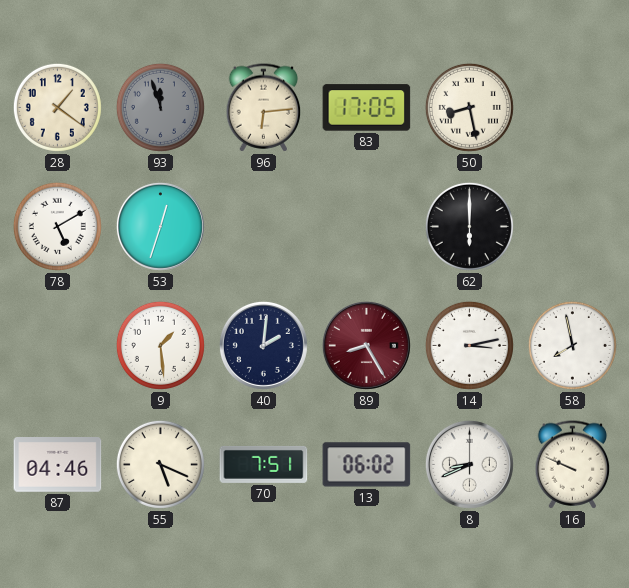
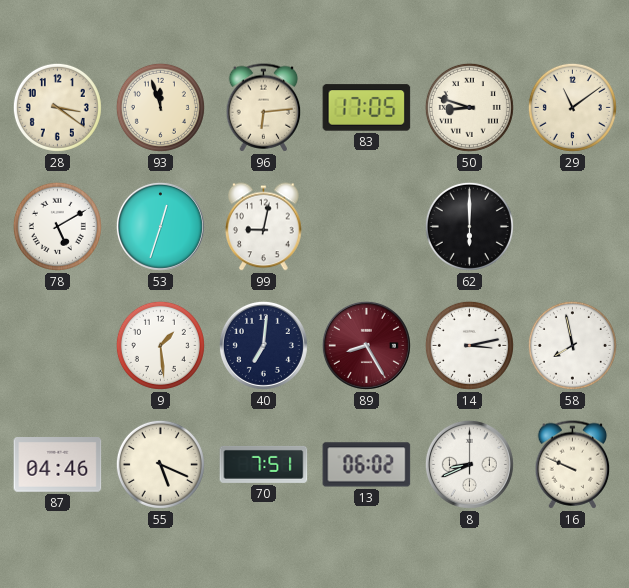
28: 1:21 -> 3:21
93 dial: grey -> cream
50: 8:28 -> 8:48
29: none -> 11:09
99: none -> 9:02
40: 2:01 -> 7:01
